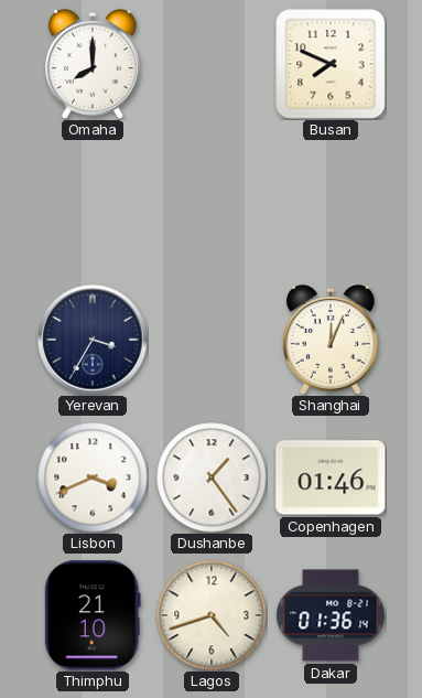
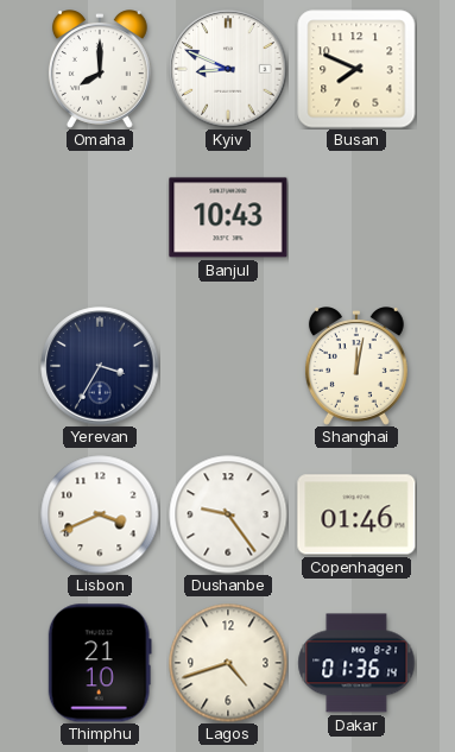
Kyiv: none -> 8:49
Banjul: none -> 10:43
Shanghai: 12:04 -> 12:02
Dushanbe: 1:24 -> 9:24
